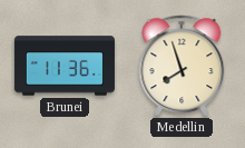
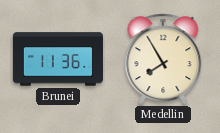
Medellin: 7:57 -> 7:55
